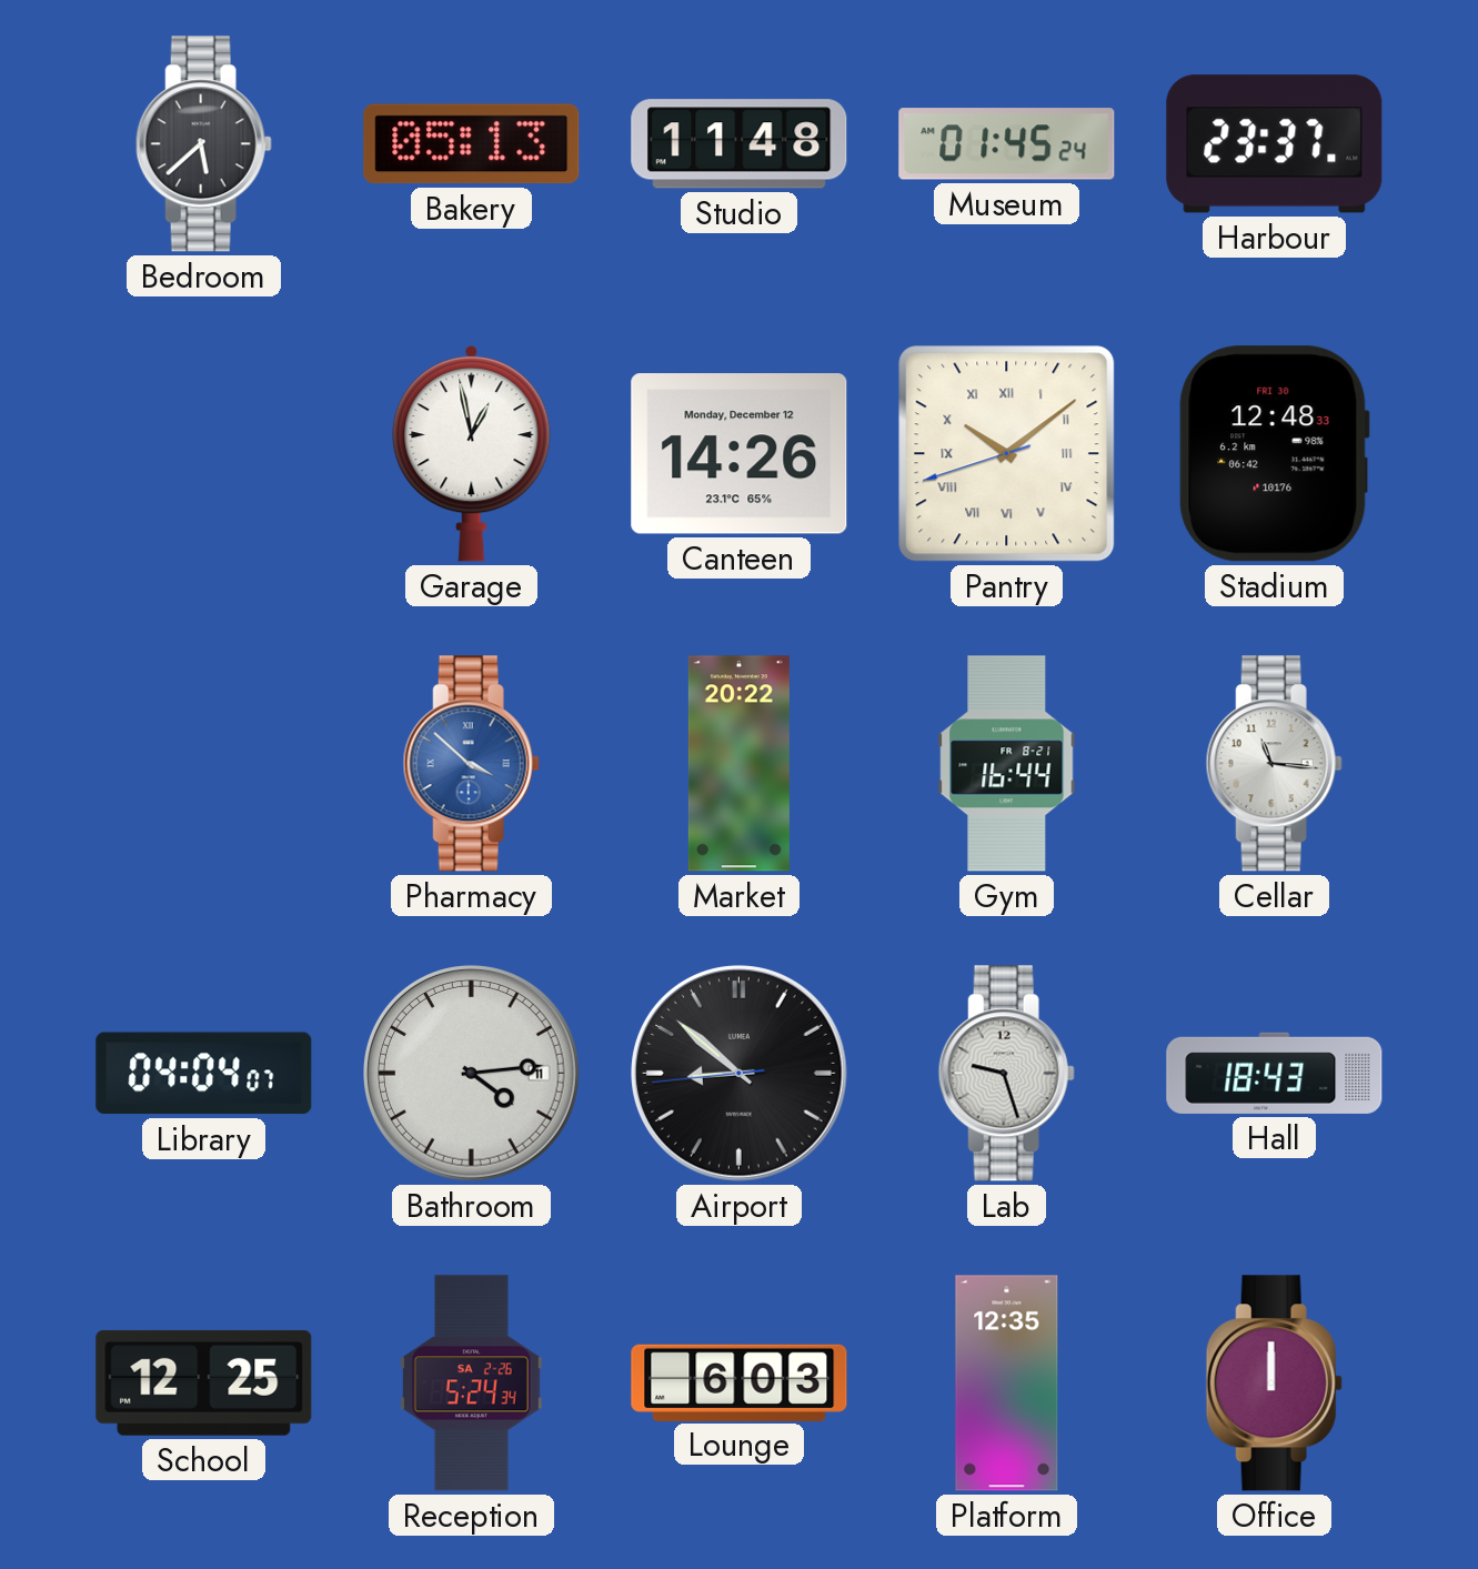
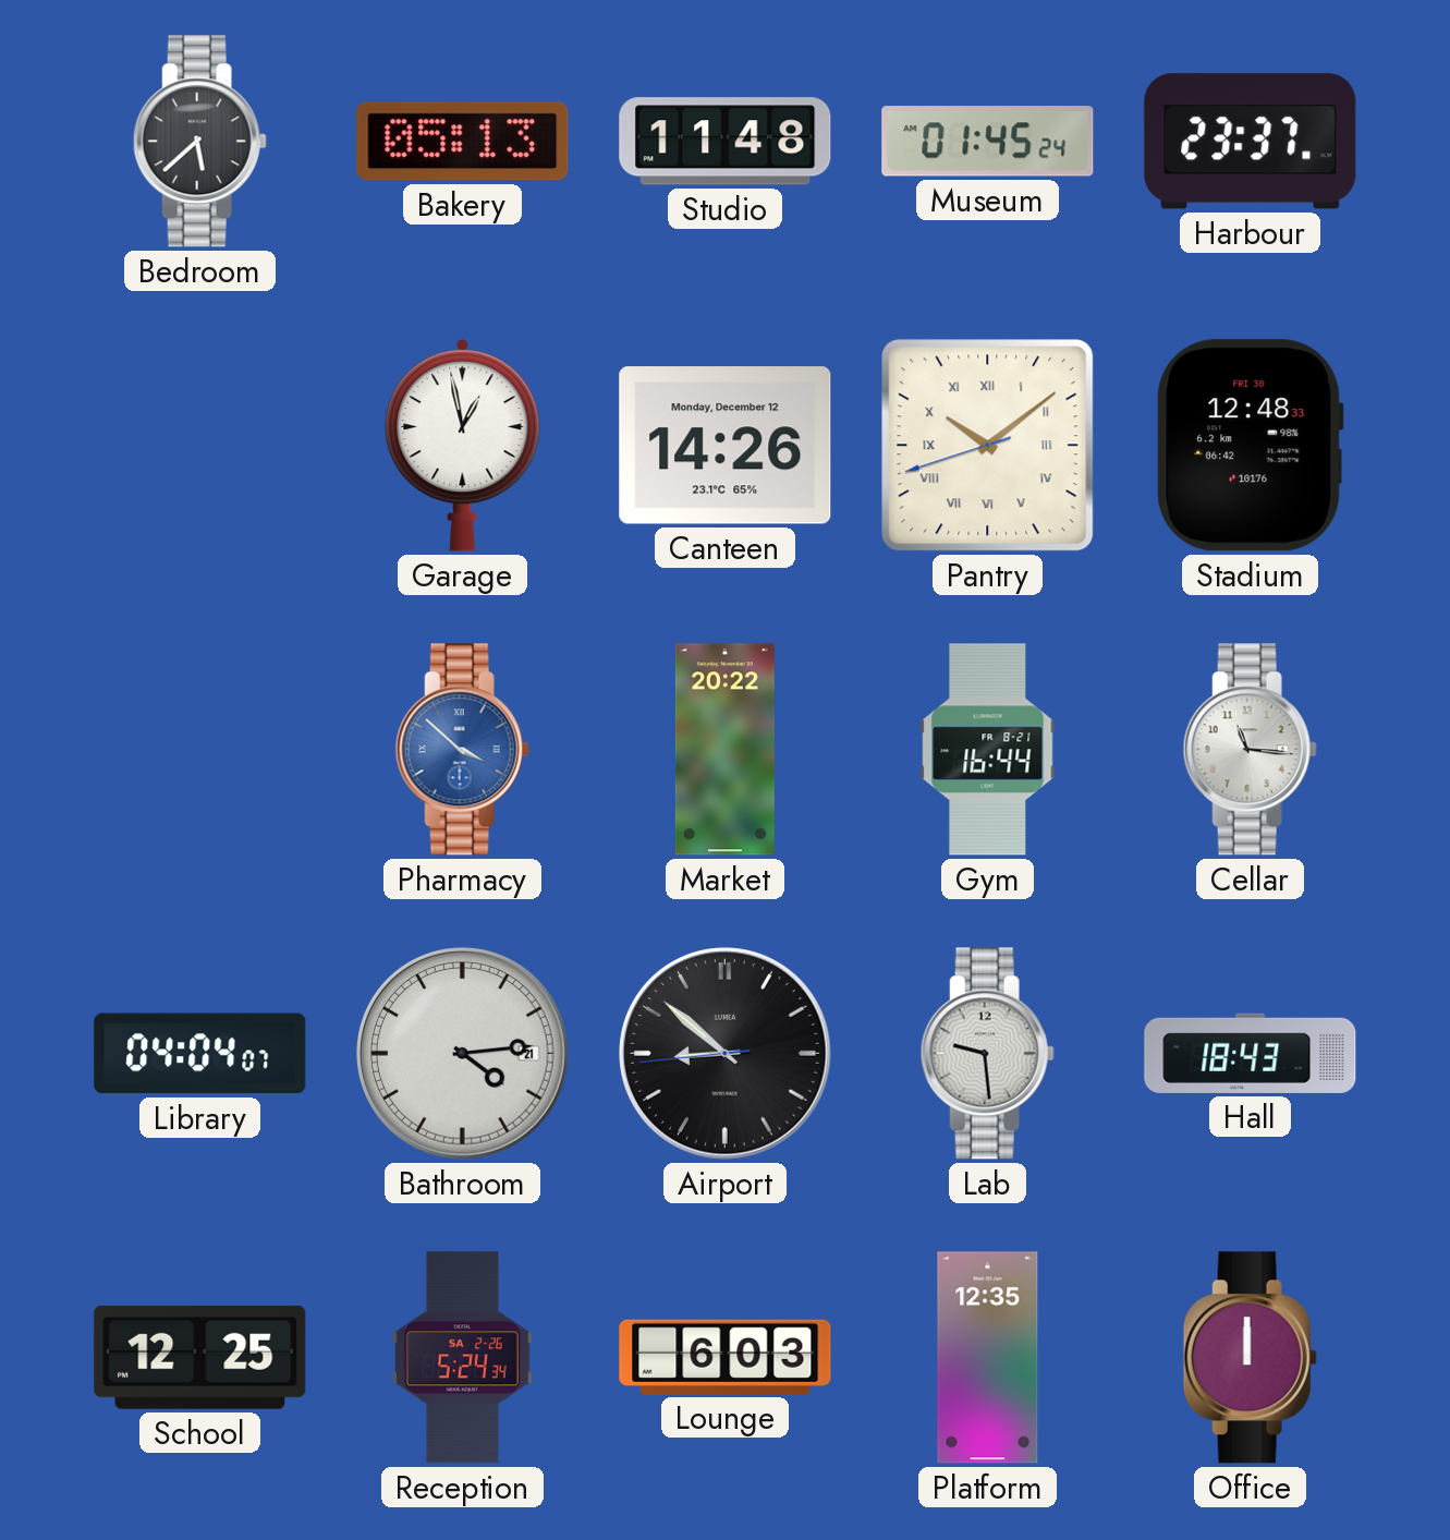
Bathroom date: 11 -> 21
Lab: 9:27 -> 9:29
